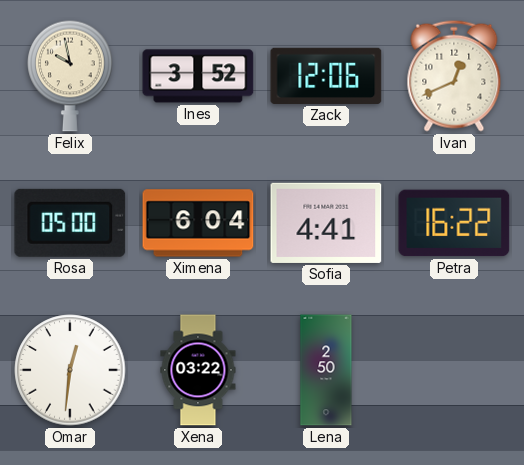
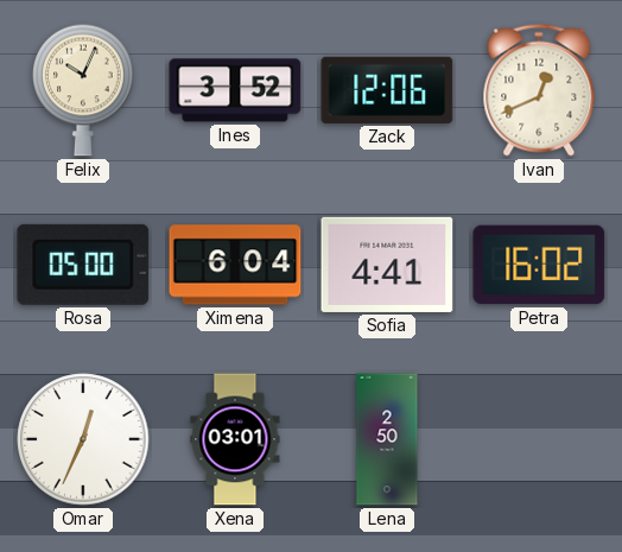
Felix: 9:58 -> 10:04
Petra: 16:22 -> 16:02
Omar: 12:31 -> 12:34
Xena: 03:22 -> 03:01
